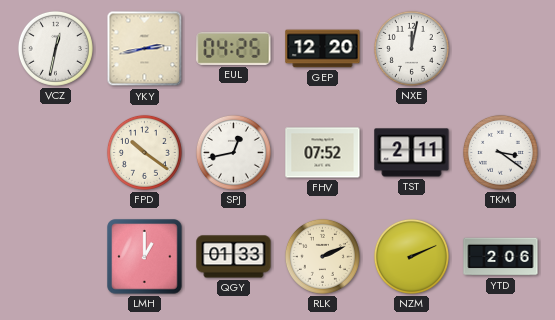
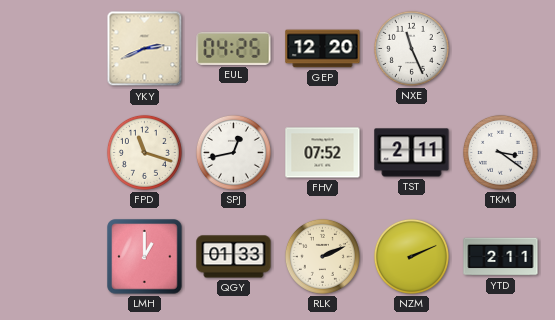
VCZ: 12:32 -> none
YKY: 2:43 -> 2:41
NXE: 12:02 -> 11:26
FPD: 10:21 -> 11:18
YTD: 2:06 -> 2:11
